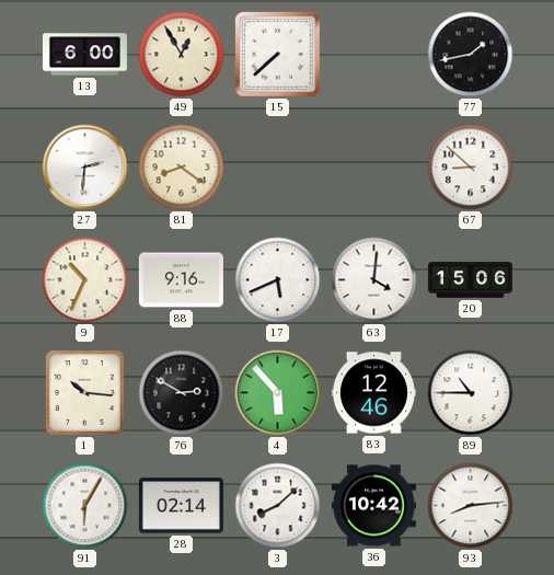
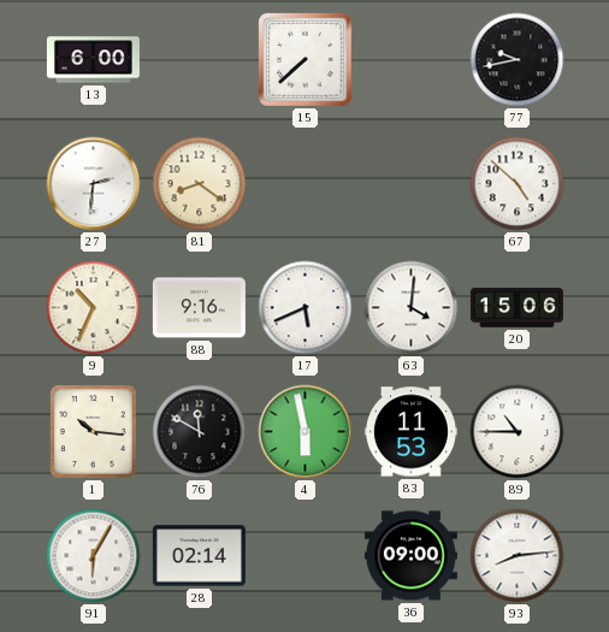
49: 12:55 -> none
77: 1:43 -> 9:43
67: 8:52 -> 4:52
76: 2:50 -> 11:50
4: 5:53 -> 5:58
83: 12:46 -> 11:53
3: 8:08 -> none
36: 10:42 -> 09:00
